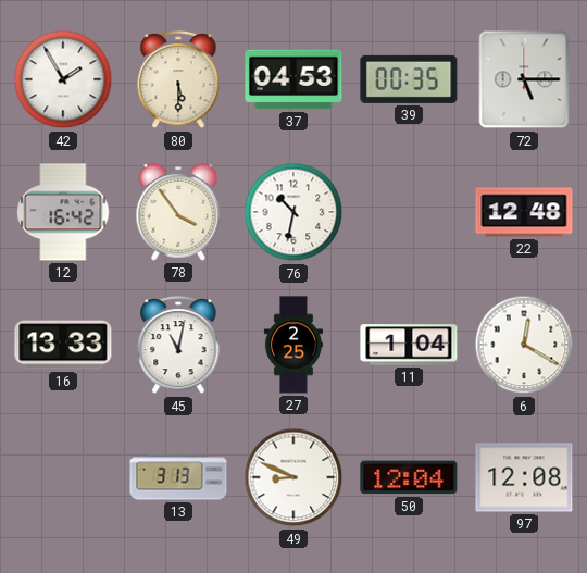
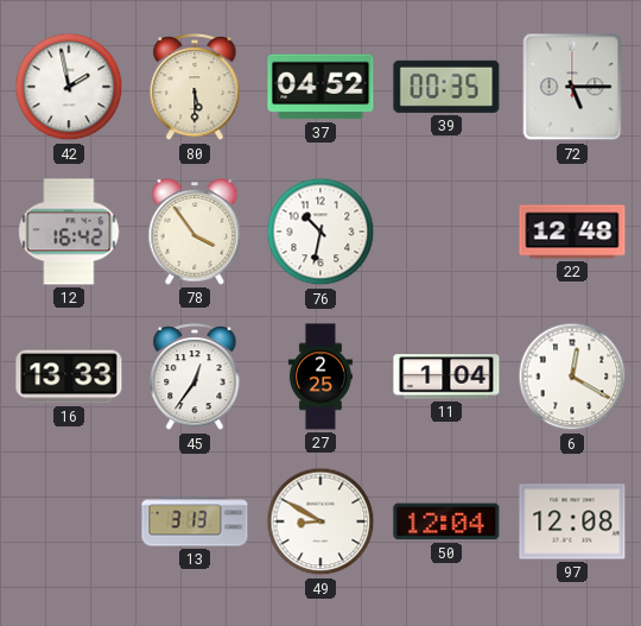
42: 1:55 -> 1:58
37: 04:53 -> 04:52
45: 11:02 -> 12:36
49: 8:49 -> 8:50
